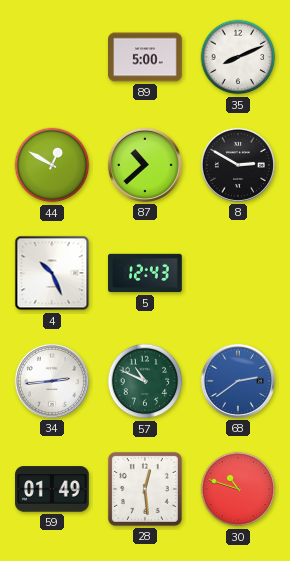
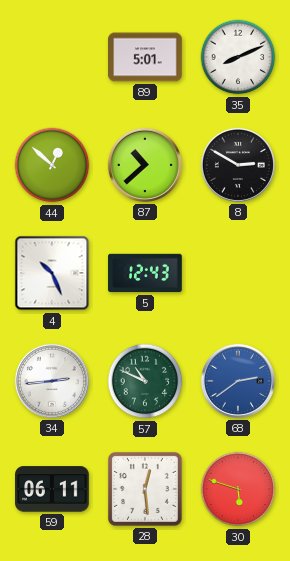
89: 5:00 -> 5:01
44: 12:50 -> 12:52
59: 01:49 -> 06:11
30: 10:48 -> 5:48
